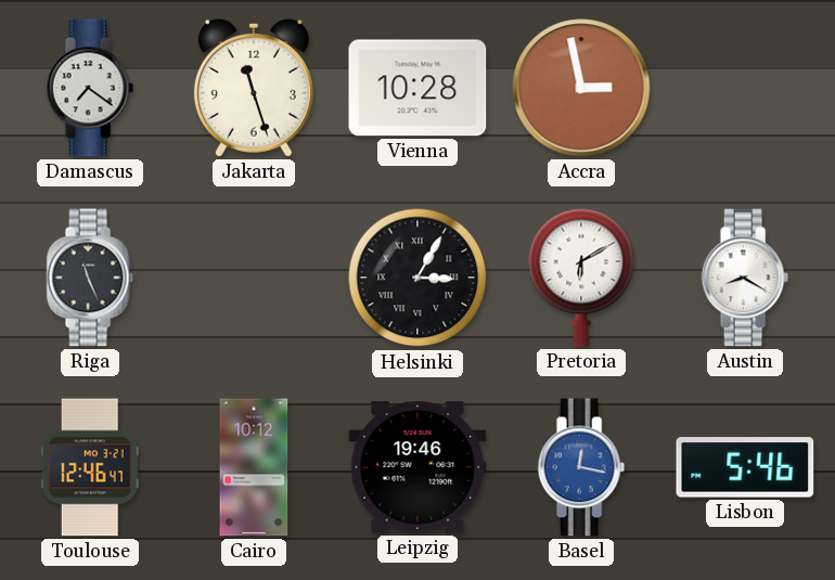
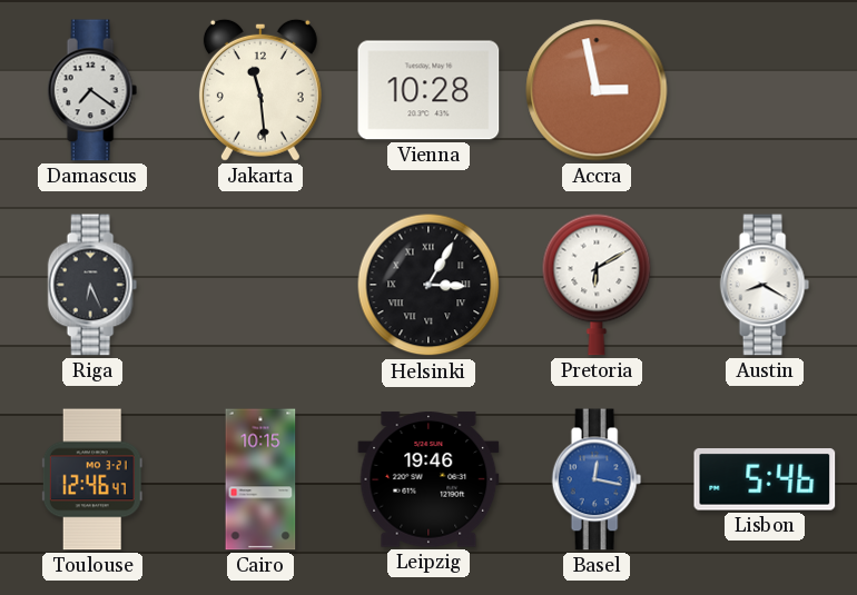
Jakarta: 11:27 -> 11:29
Riga: 11:26 -> 6:26
Cairo: 10:12 -> 10:15
